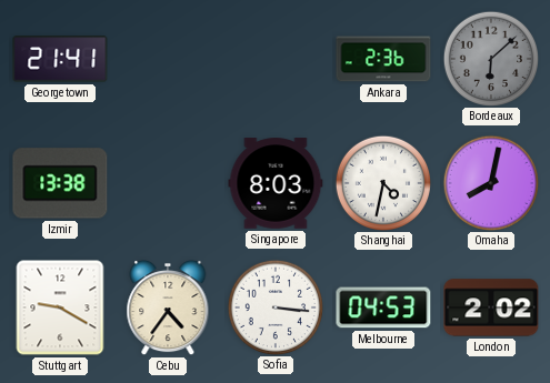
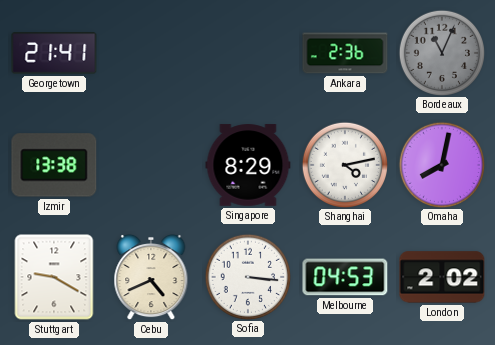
Bordeaux: 6:08 -> 11:04
Singapore: 8:03 -> 8:29
Shanghai: 4:32 -> 4:13
Cebu: 4:36 -> 4:41
